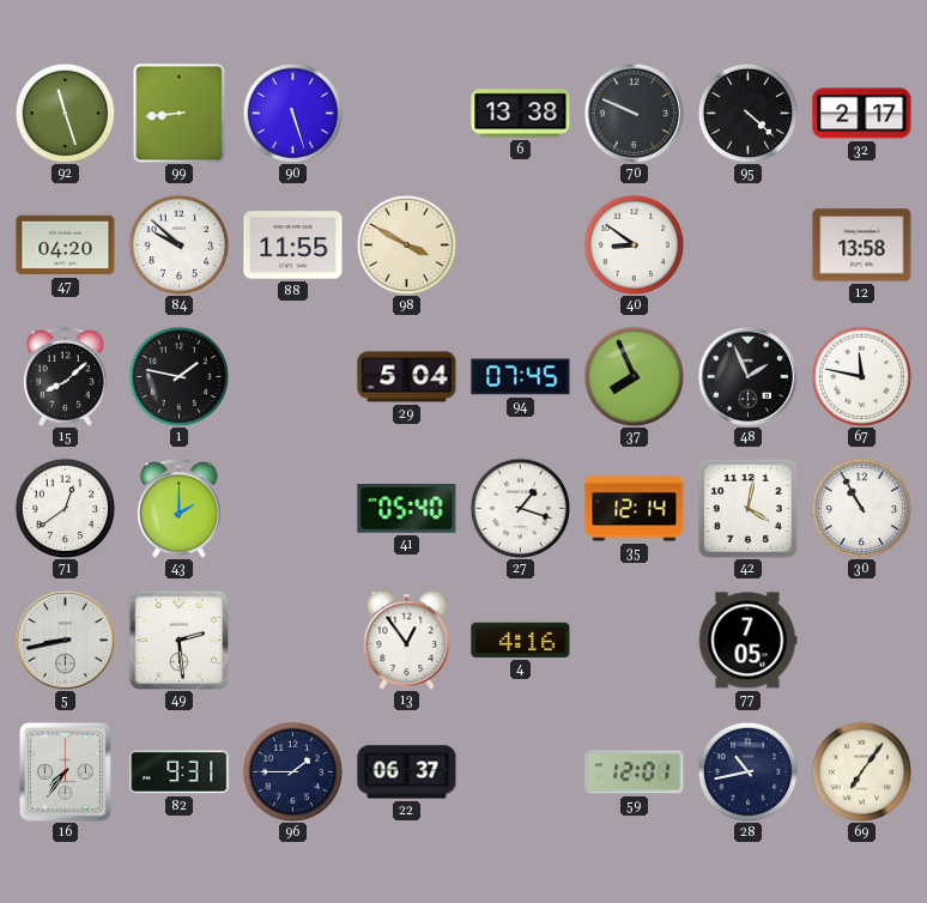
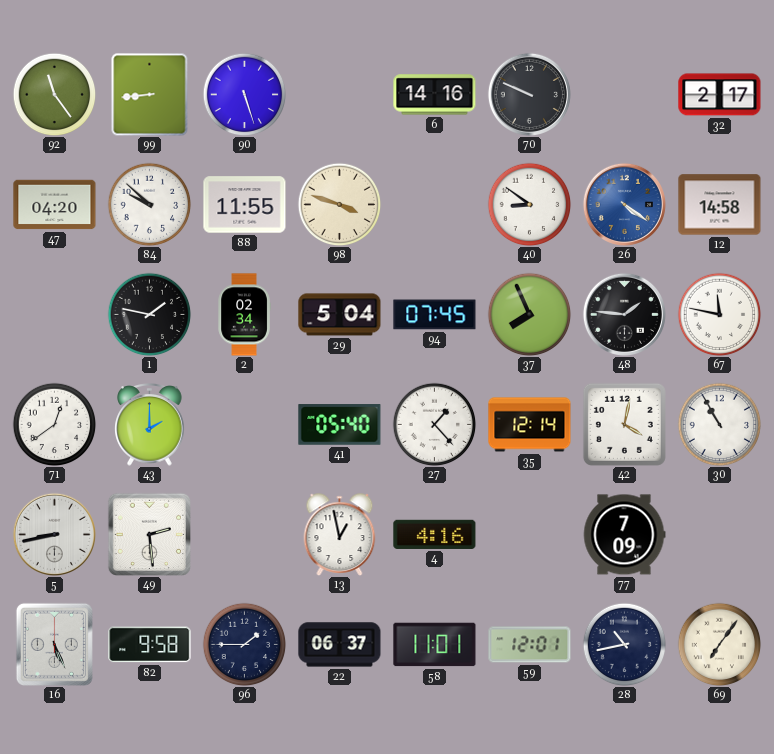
92: 11:27 -> 11:24
6: 13:38 -> 14:16
95: 4:22 -> none
98: 3:50 -> 3:48
26: none -> 4:21
12: 13:58 -> 14:58
15: 8:08 -> none
2: none -> 02:34
48: 1:56 -> 1:46
27: 1:18 -> 1:23
13: 12:54 -> 12:58
77: 7:05 -> 7:09
16: 7:36 -> 5:26
82: 9:31 -> 9:58
58: none -> 11:01
